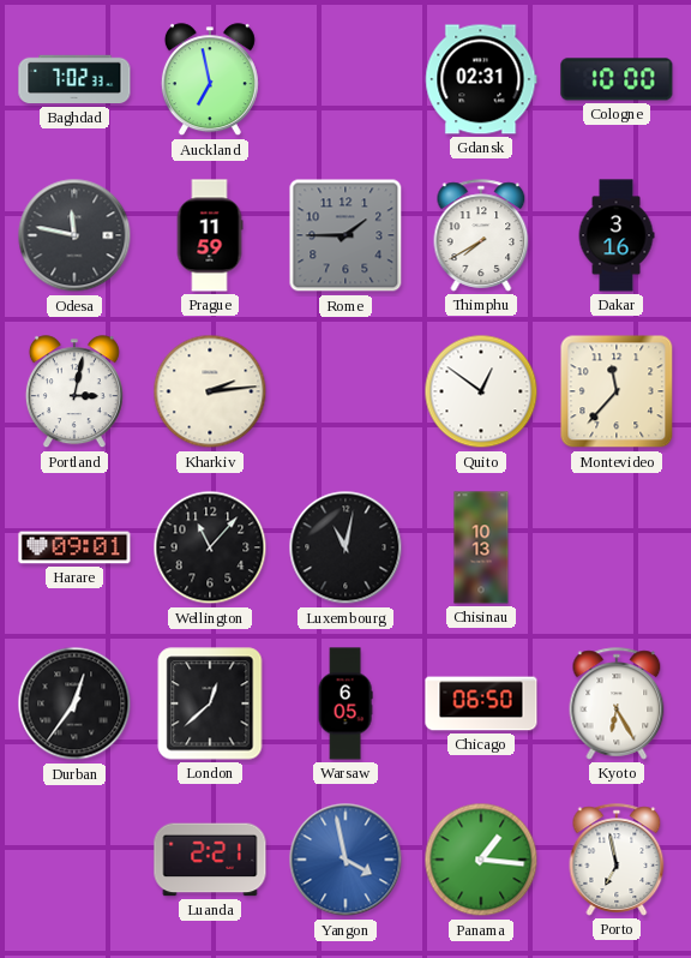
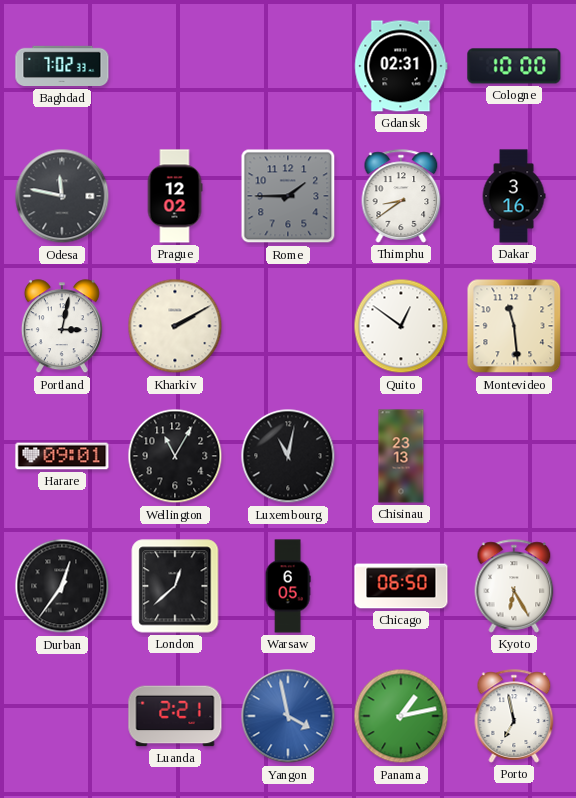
Auckland: 6:58 -> none
Prague: 11:59 -> 12:02
Thimphu: 7:40 -> 8:39
Kharkiv: 2:14 -> 2:10
Montevideo: 11:37 -> 11:29
Wellington: 11:07 -> 11:05
Chisinau: 10:13 -> 23:13
Panama: 1:16 -> 1:13
